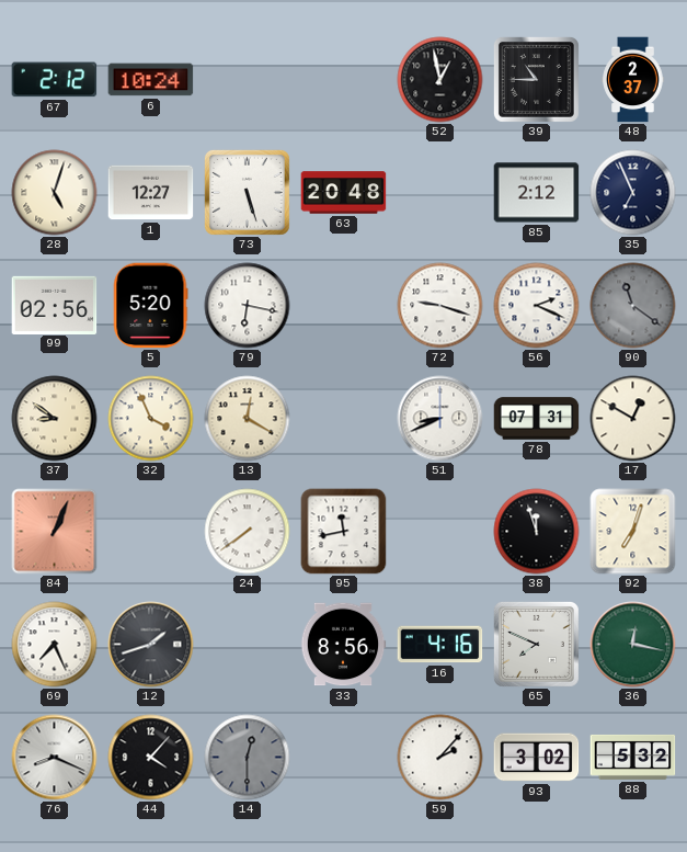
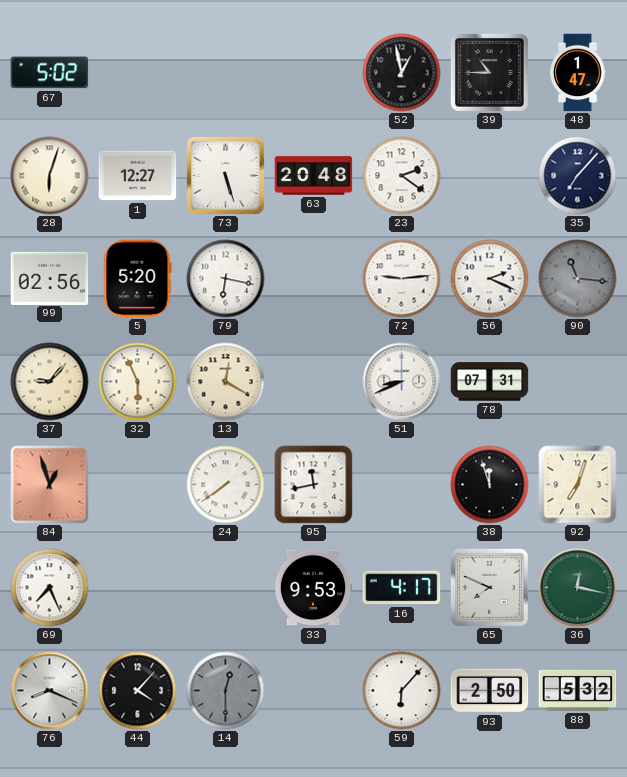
67: 2:12 -> 5:02
6: 10:24 -> none
48: 2:37 -> 1:47
28: 5:03 -> 6:03
23: none -> 2:21
85: 2:12 -> none
35: 6:56 -> 7:07
72: 9:18 -> 9:14
90: 11:21 -> 11:16
37: 8:51 -> 9:07
32: 3:56 -> 5:56
17: 12:50 -> none
84: 1:04 -> 12:57
12: 1:42 -> none
33: 8:56 -> 9:53
16: 4:16 -> 4:17
59: 2:07 -> 6:07
93: 3:02 -> 2:50
